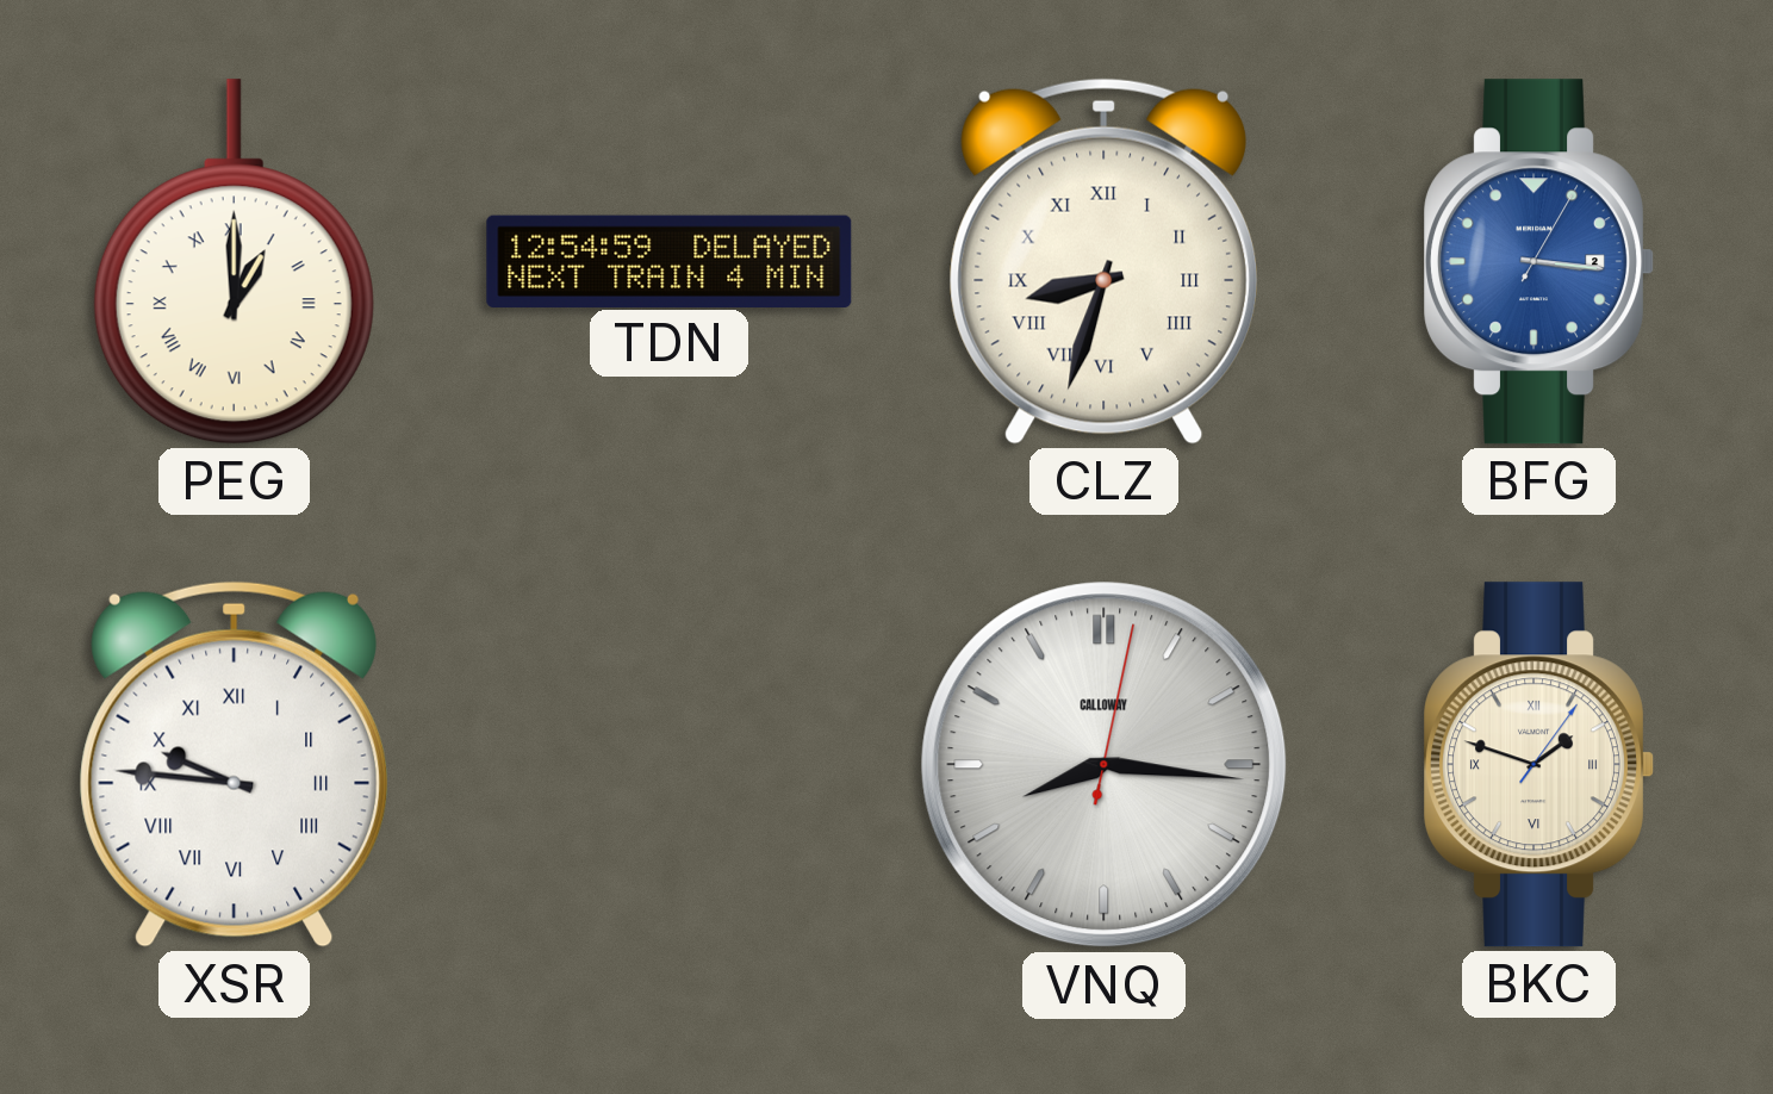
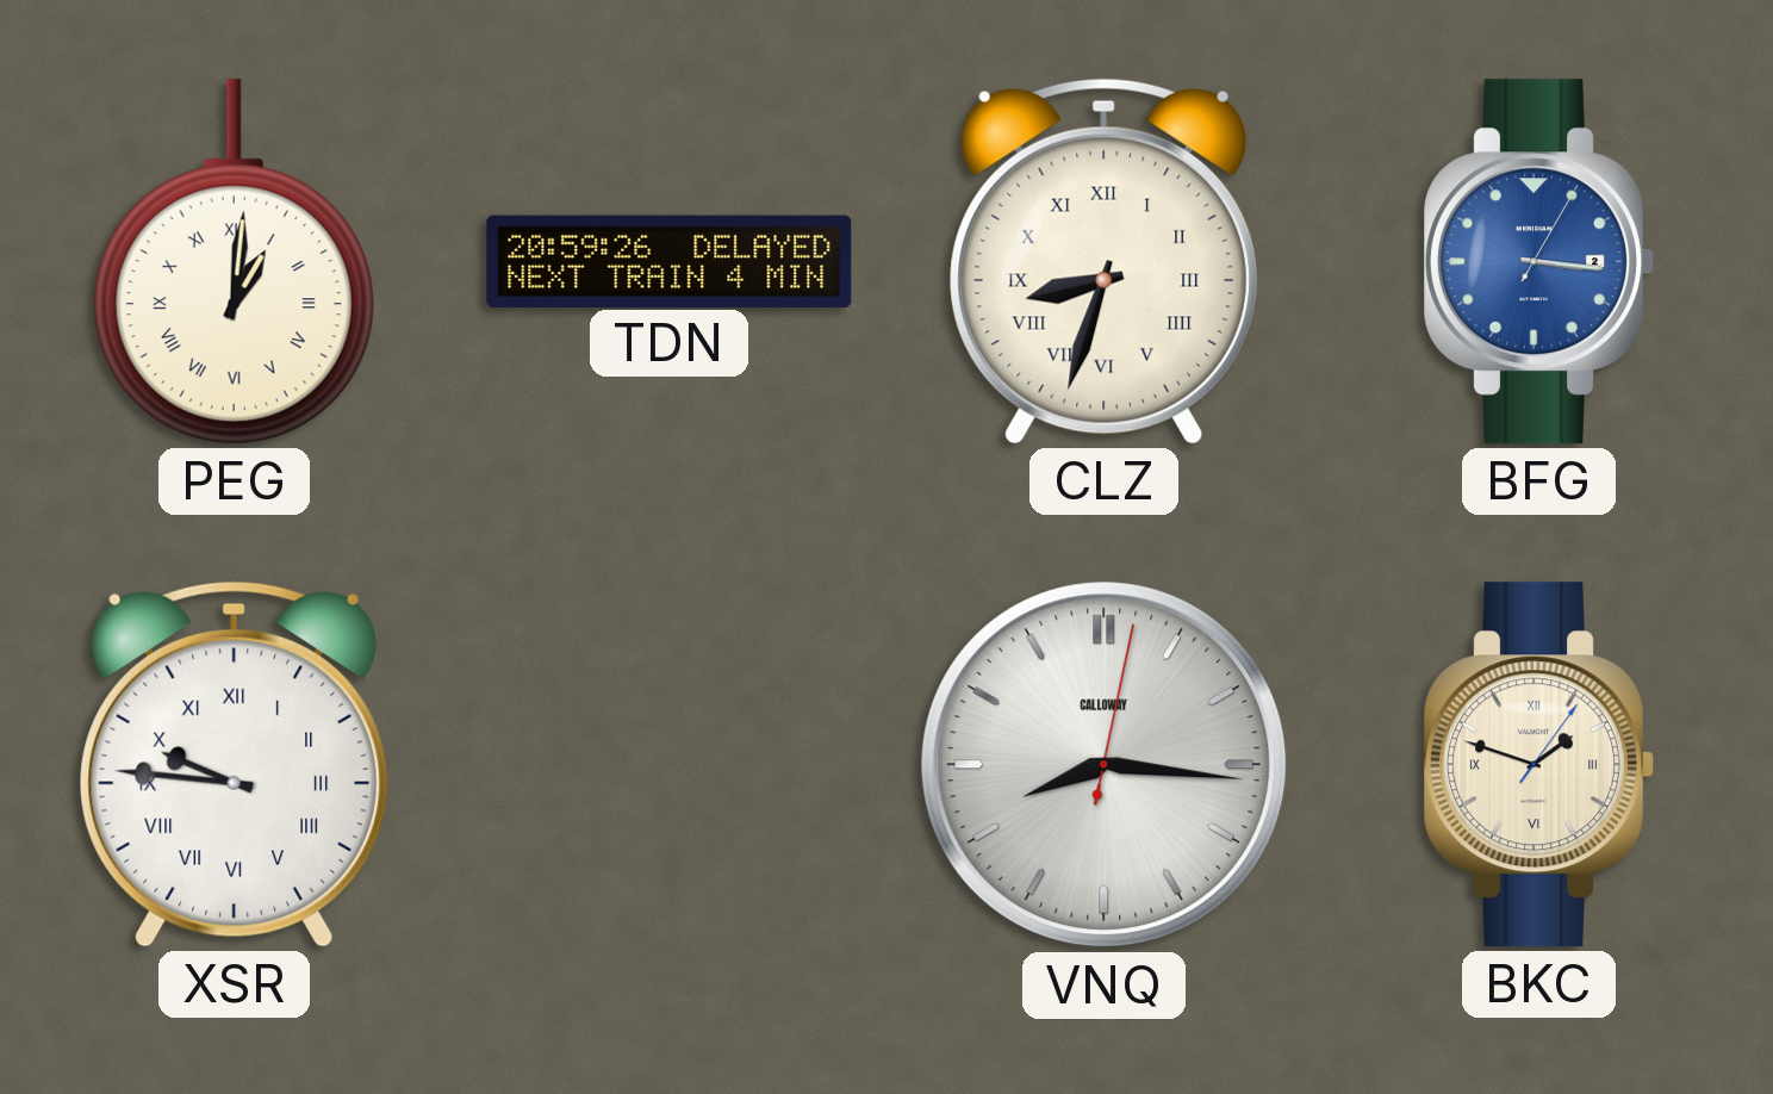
PEG: 1:00 -> 1:01
TDN: 12:54 -> 20:59
